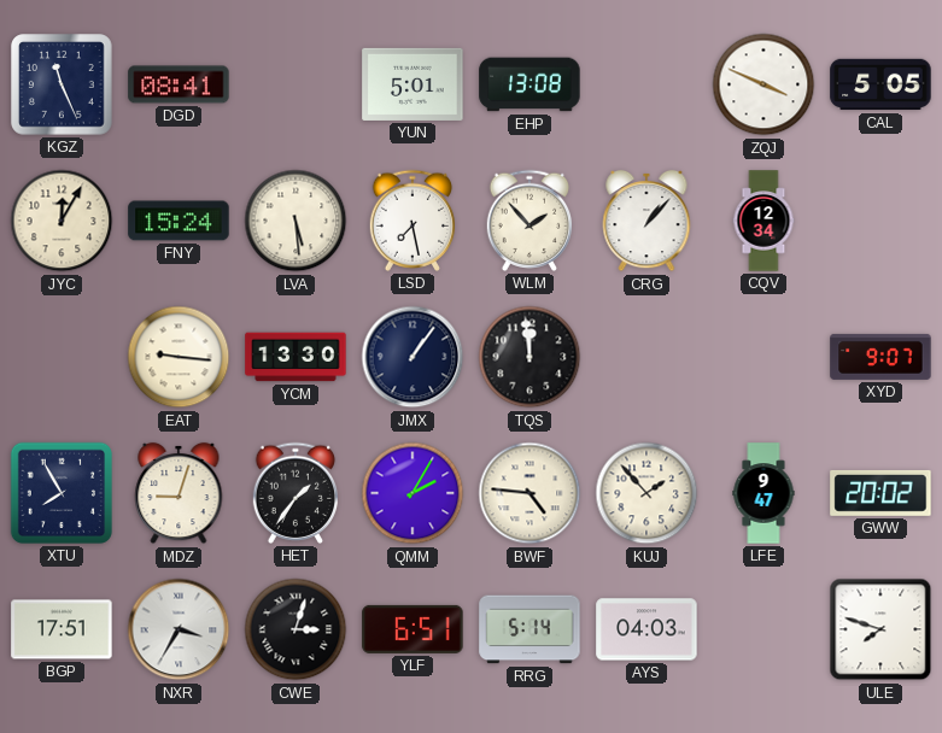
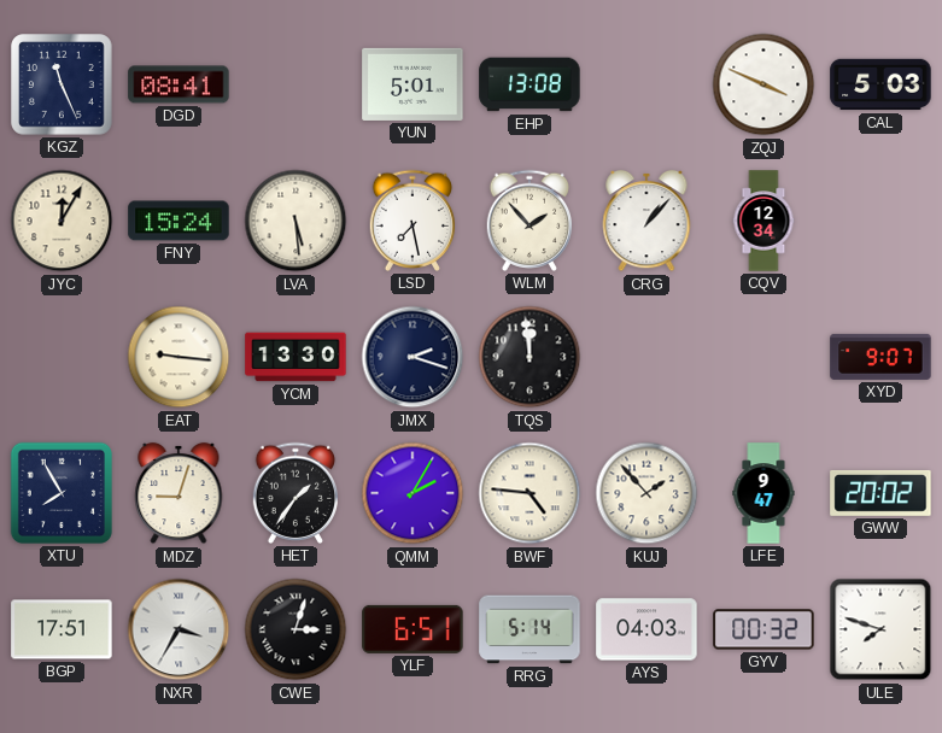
CAL: 5:05 -> 5:03
JMX: 1:06 -> 2:18
GYV: none -> 00:32
